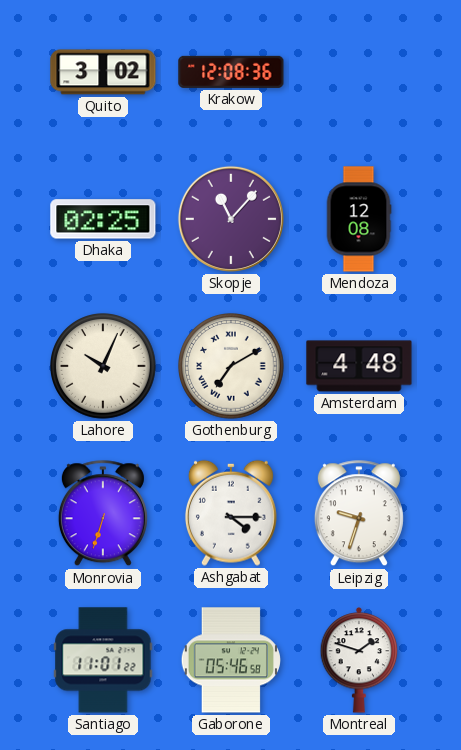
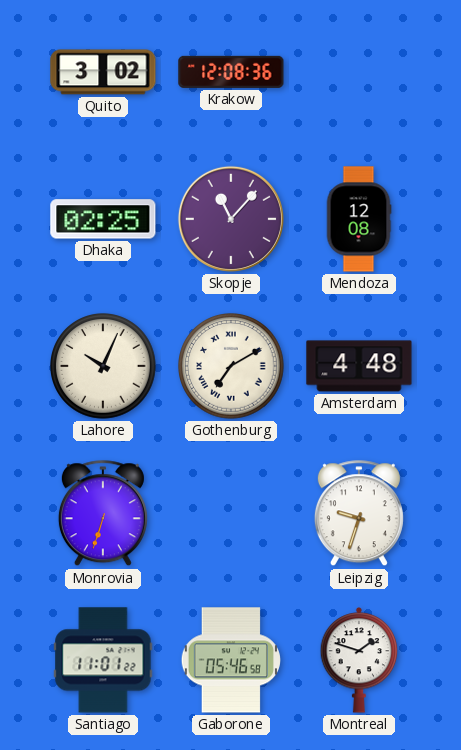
Ashgabat: 4:15 -> none
